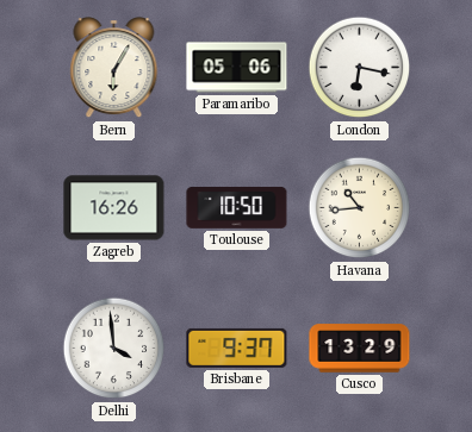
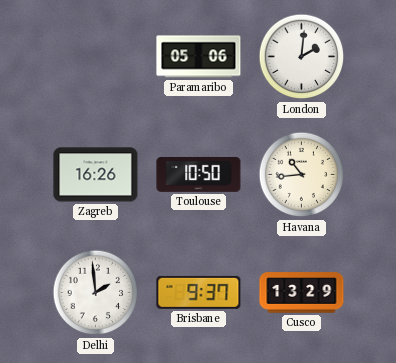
Bern: 6:05 -> none
London: 6:17 -> 2:01
Delhi: 3:59 -> 1:59
